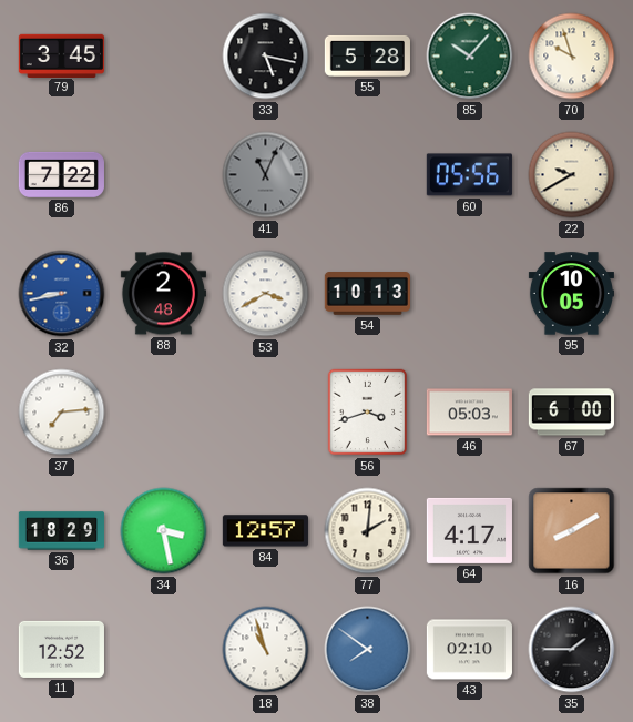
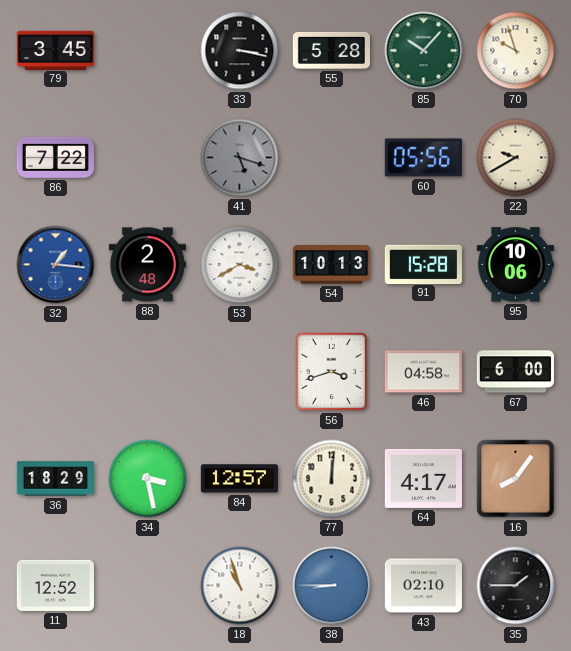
33: 5:17 -> 3:17
41: 11:04 -> 5:18
32: 8:43 -> 1:16
91: none -> 15:28
95: 10:05 -> 10:06
37: 7:14 -> none
46: 05:03 -> 04:58
77: 2:01 -> 12:01
16: 8:10 -> 8:06
38: 7:51 -> 8:45
